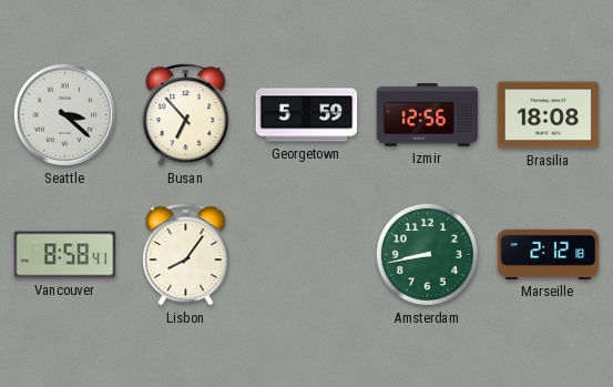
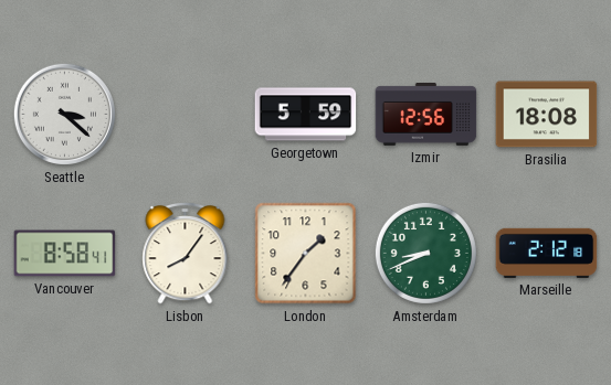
Busan: 6:53 -> none
London: none -> 1:36
Amsterdam: 8:43 -> 8:41
